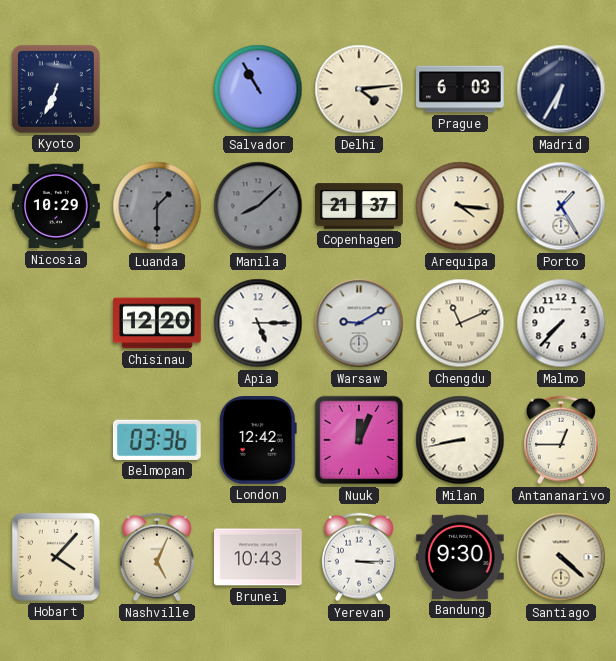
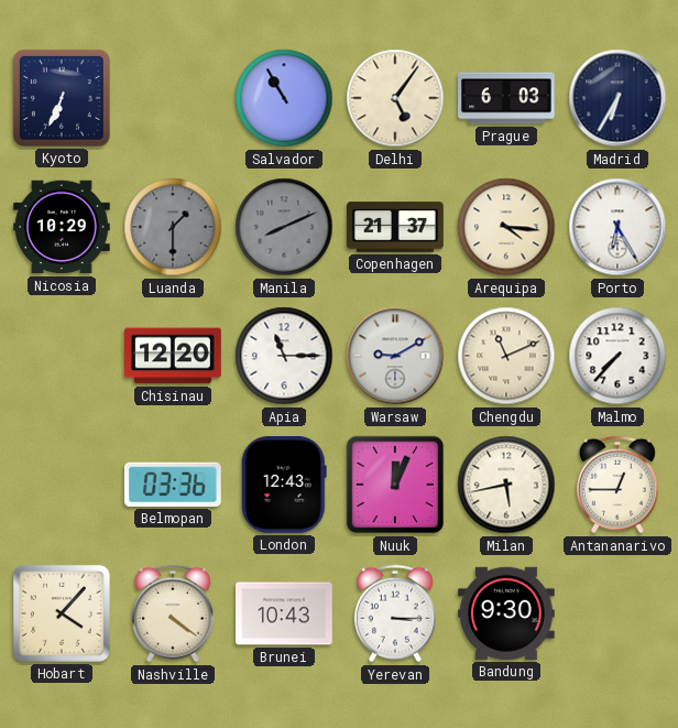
Delhi: 4:14 -> 5:06
Manila: 8:08 -> 8:11
Porto: 1:25 -> 6:25
Apia: 5:15 -> 11:15
London: 12:42 -> 12:43
Milan: 8:43 -> 5:43
Nashville: 5:04 -> 4:21
Santiago: 4:22 -> none
